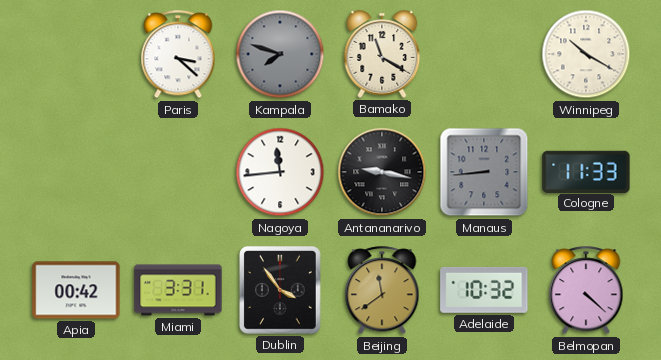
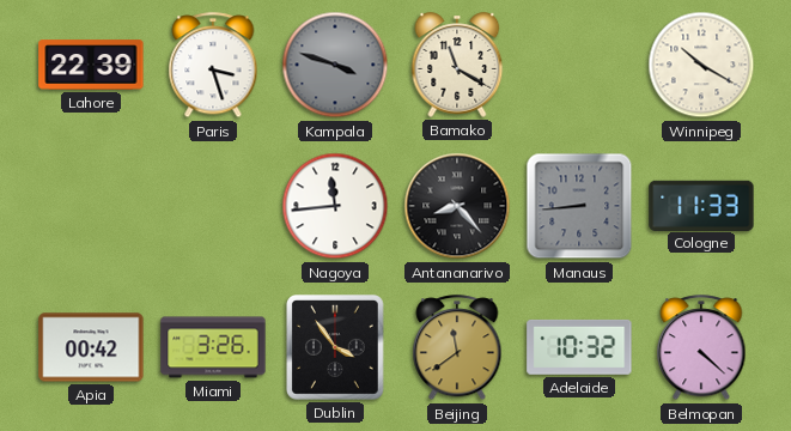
Lahore: none -> 22:39
Paris: 3:22 -> 3:27
Kampala: 7:48 -> 3:48
Antananarivo: 9:17 -> 8:23
Miami: 3:31 -> 3:26
